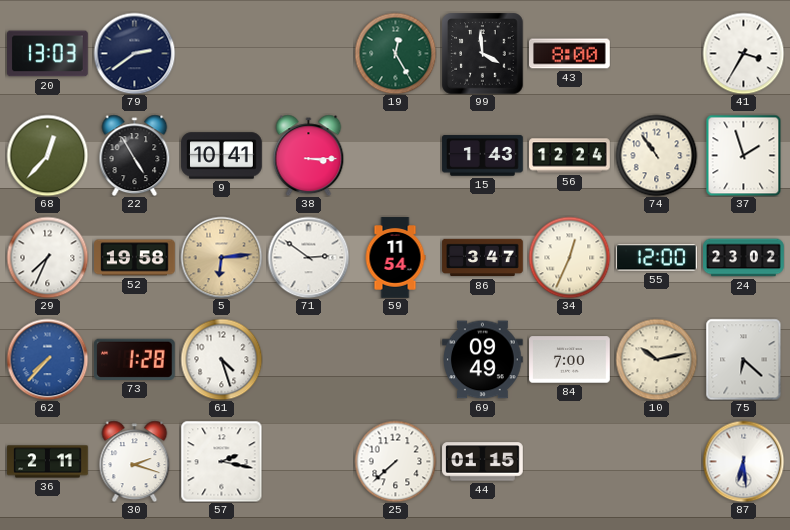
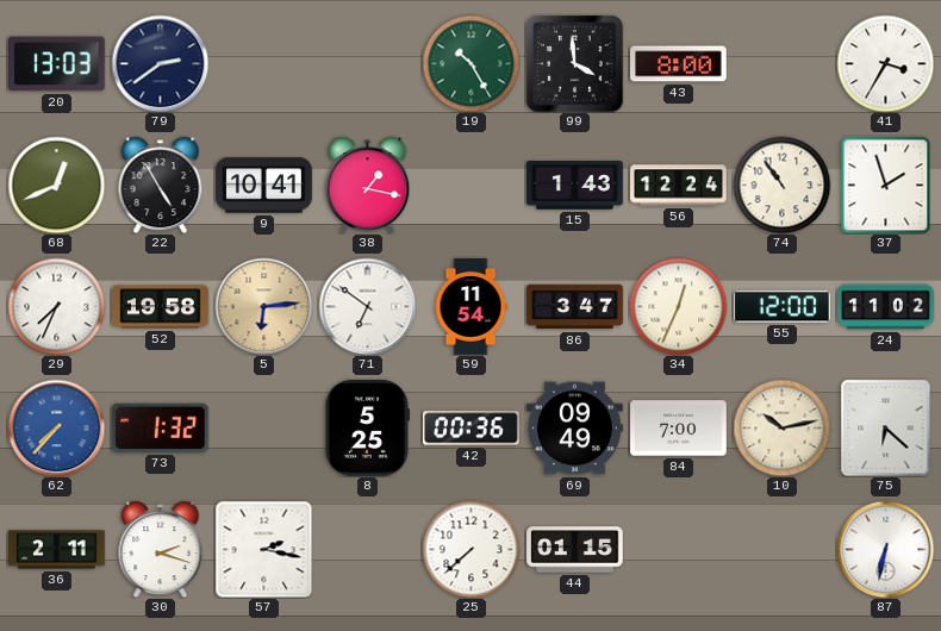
19: 12:25 -> 10:25
68: 12:37 -> 12:41
38: 3:15 -> 1:17
71: 2:51 -> 6:51
24: 23:02 -> 11:02
73: 1:28 -> 1:32
61: 4:27 -> none
8: none -> 5:25
42: none -> 00:36
87: 6:29 -> 6:32
